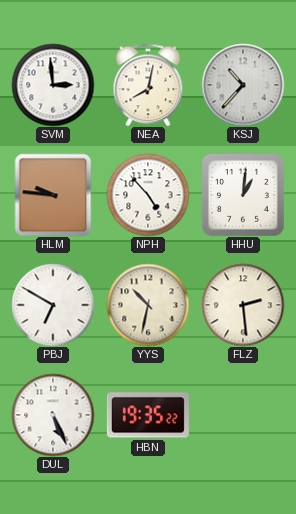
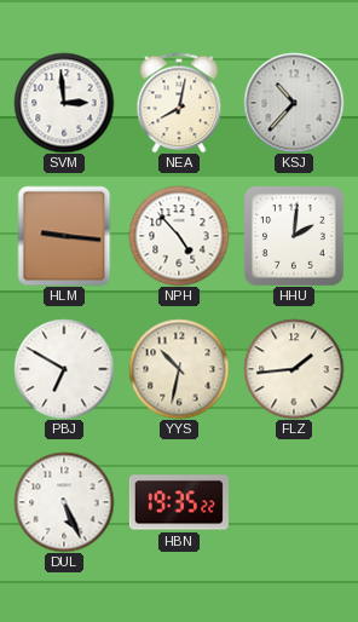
HLM: 9:46 -> 9:16
HHU: 1:01 -> 2:01
FLZ: 2:29 -> 1:44
